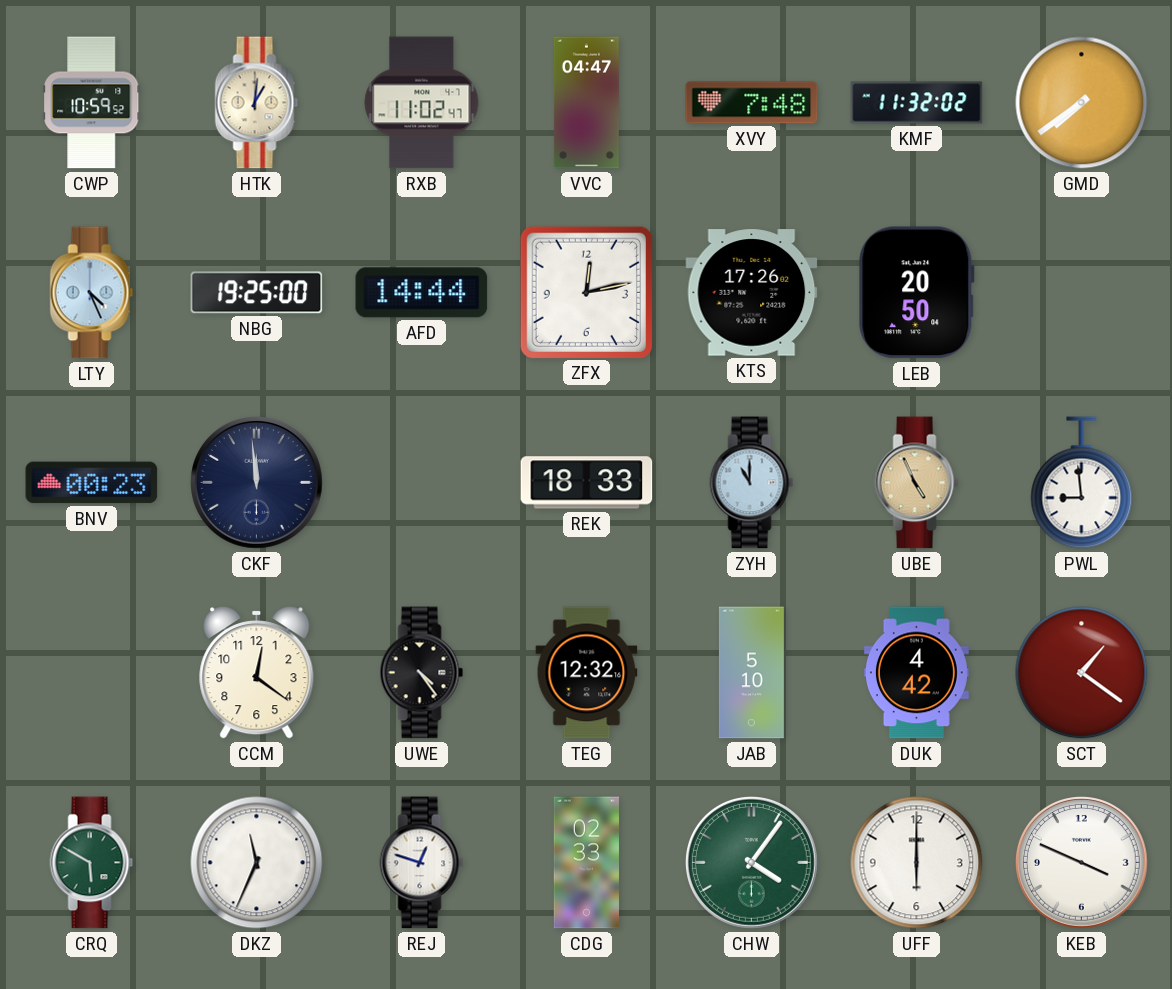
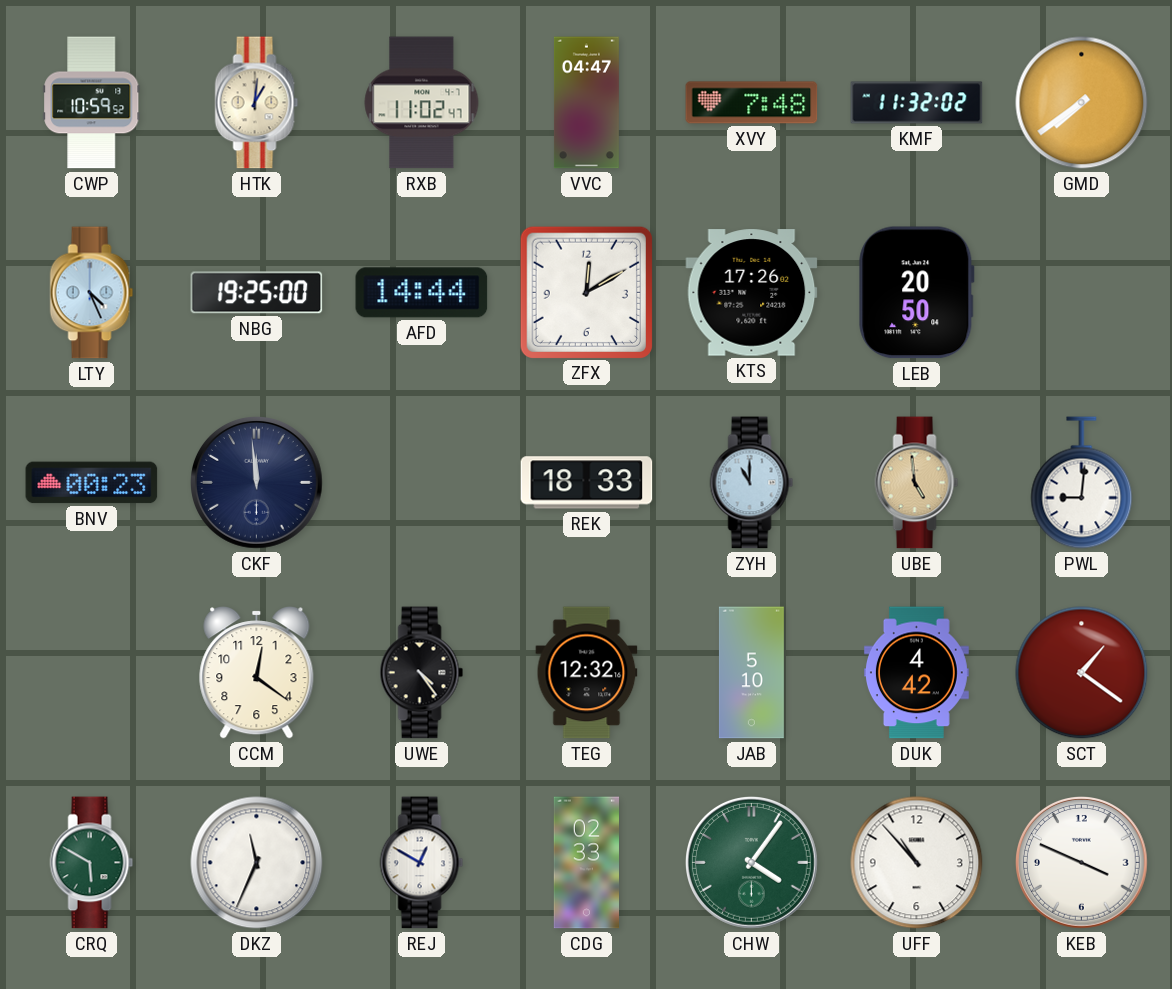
ZFX: 12:13 -> 12:10
UBE: 4:56 -> 4:59
PWL: 8:59 -> 9:01
REJ: 12:48 -> 12:50
UFF: 6:00 -> 10:53
